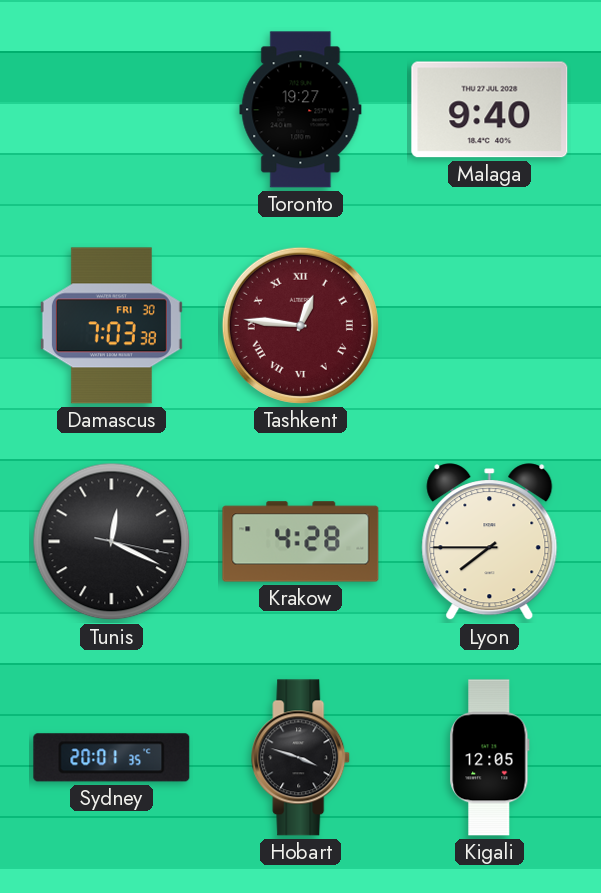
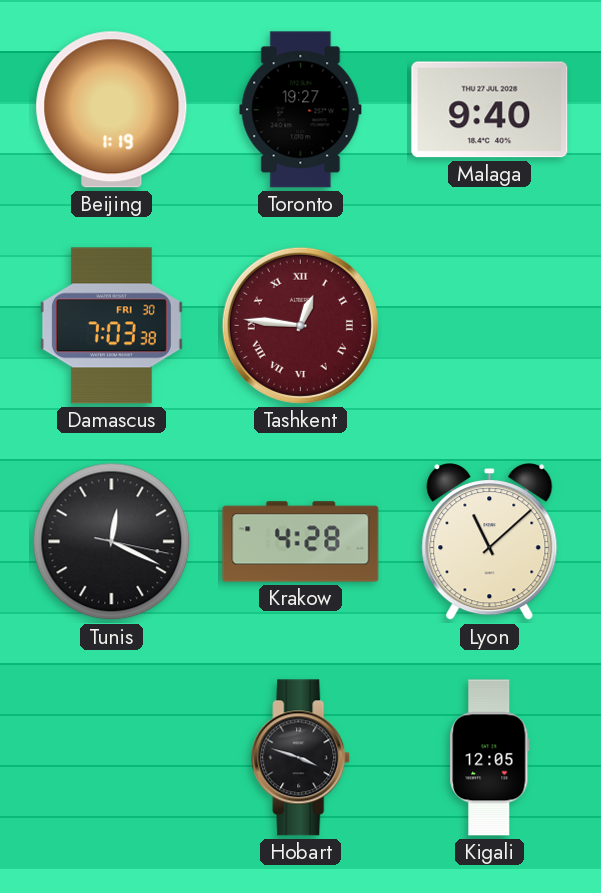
Beijing: none -> 1:19
Lyon: 7:45 -> 11:08
Sydney: 20:01 -> none
